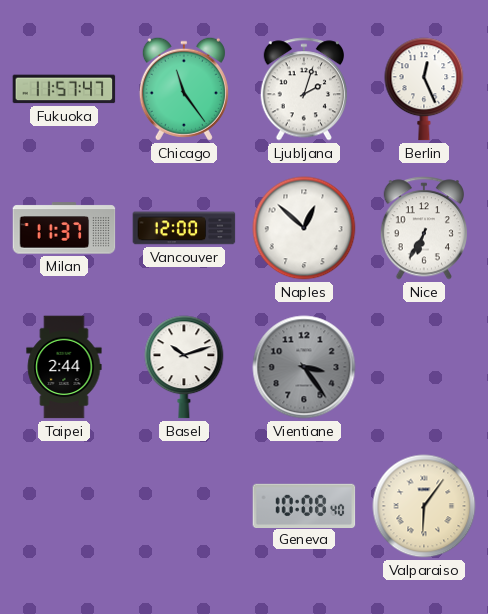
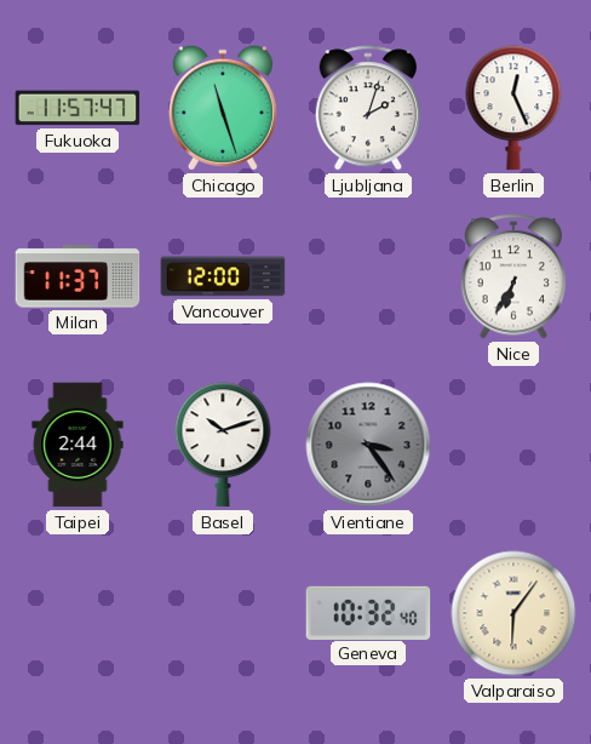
Chicago: 11:24 -> 11:27
Naples: 12:52 -> none
Geneva: 10:08 -> 10:32
